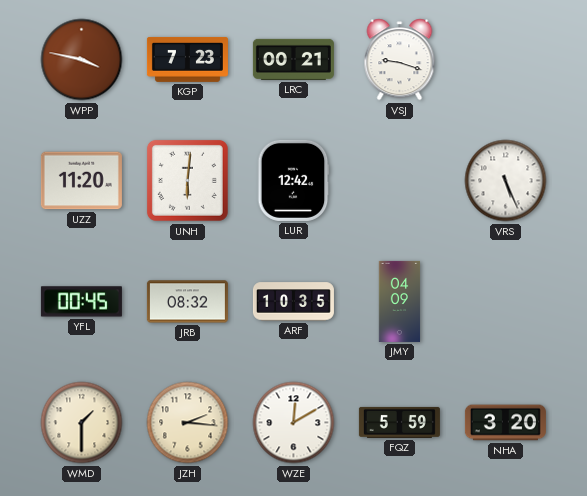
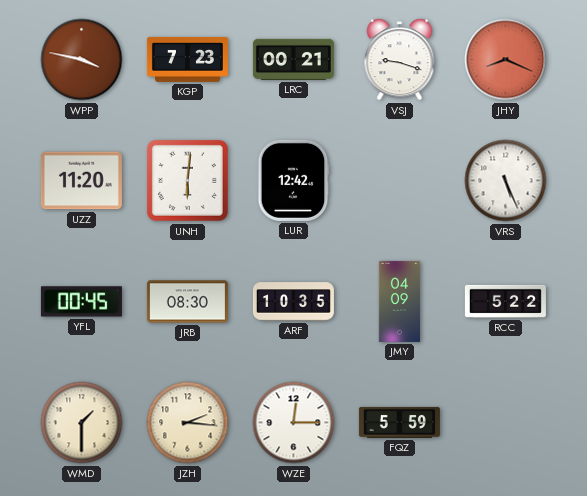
JHY: none -> 8:19
JRB: 08:32 -> 08:30
RCC: none -> 5:22
WZE: 12:10 -> 12:15
NHA: 3:20 -> none
